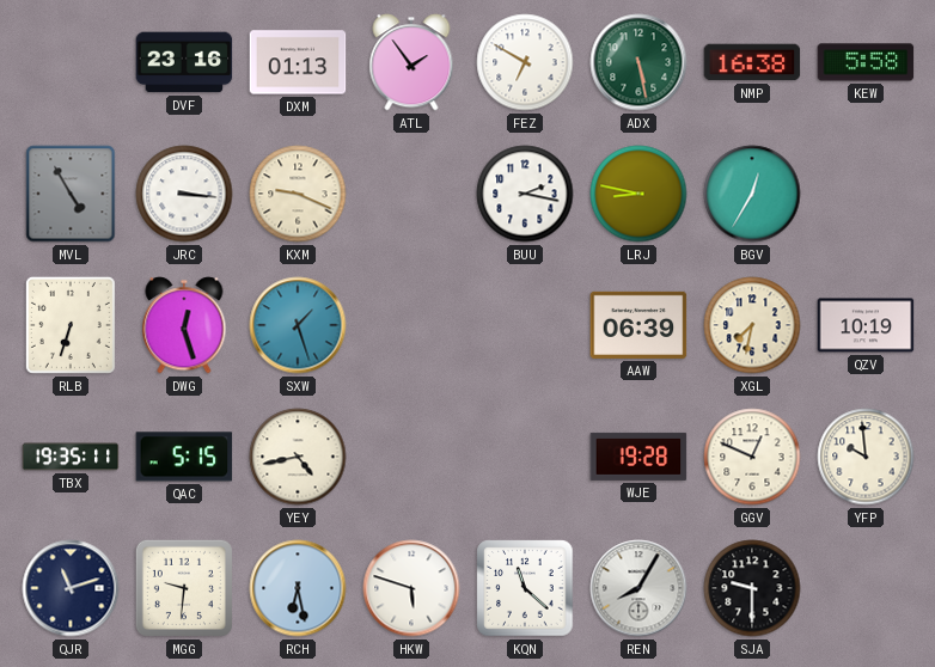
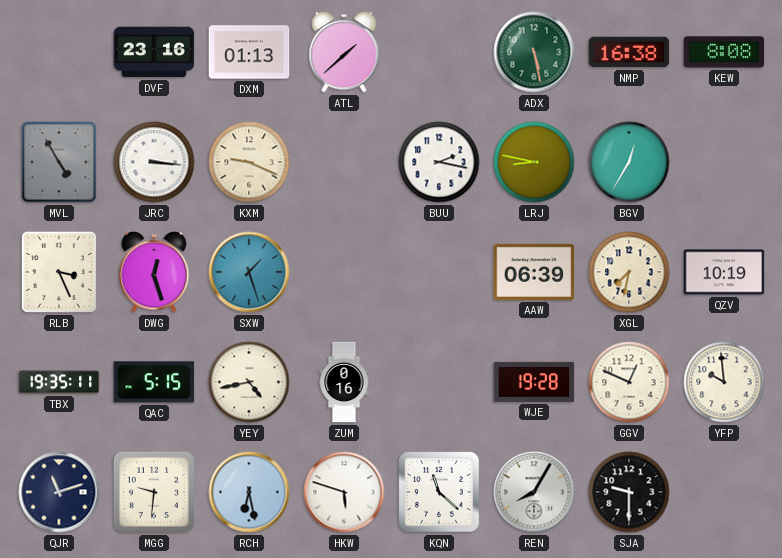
ATL: 1:54 -> 1:38
FEZ: 6:50 -> none
KEW: 5:58 -> 8:08
RLB: 6:33 -> 3:26
ZUM: none -> 0:16
